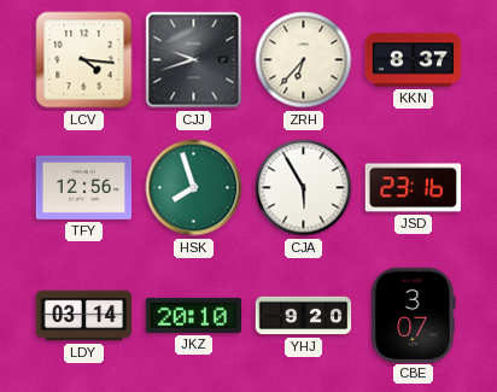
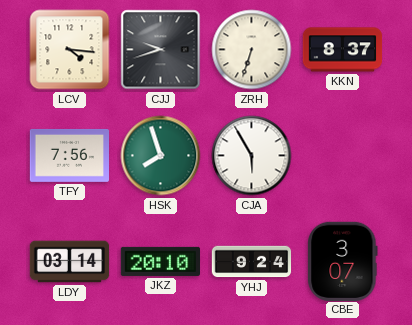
ZRH: 6:37 -> 6:33
TFY: 12:56 -> 7:56
JSD: 23:16 -> none
YHJ: 9:20 -> 9:24
